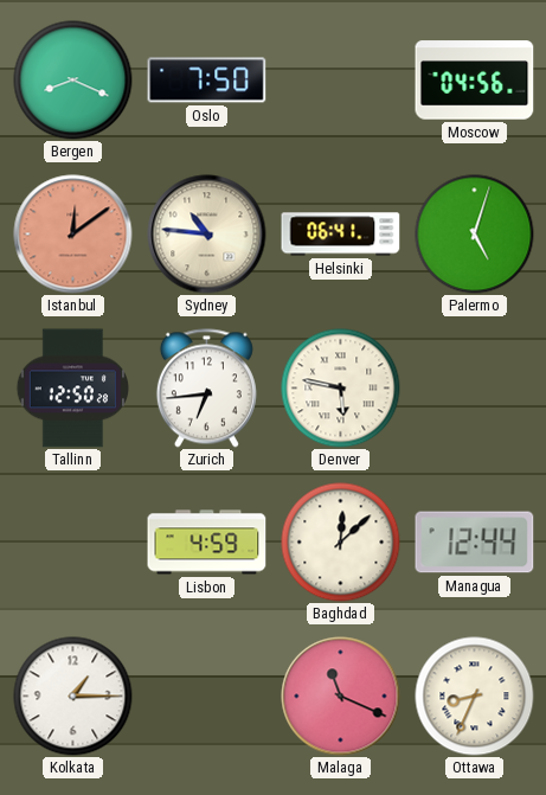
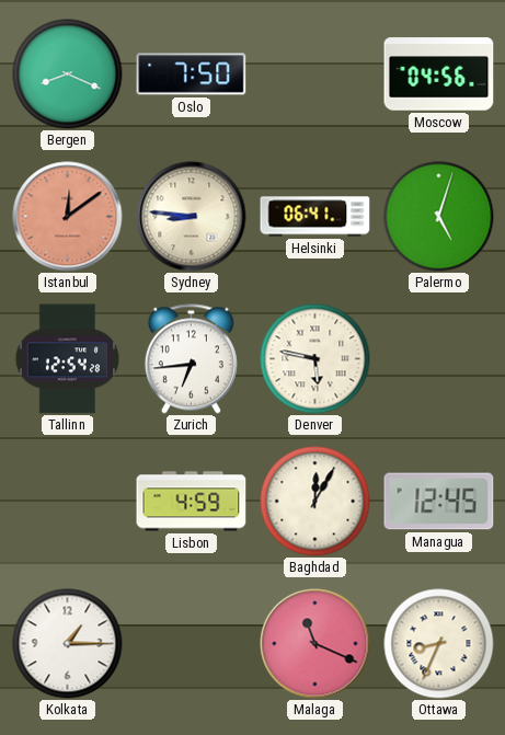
Sydney: 10:46 -> 8:46
Tallinn: 12:50 -> 12:54
Baghdad: 12:08 -> 12:05
Managua: 12:44 -> 12:45
